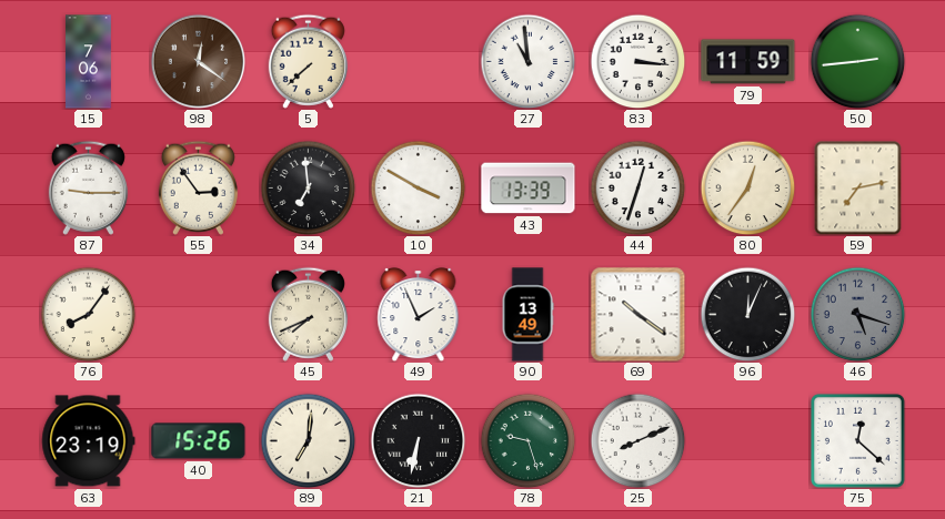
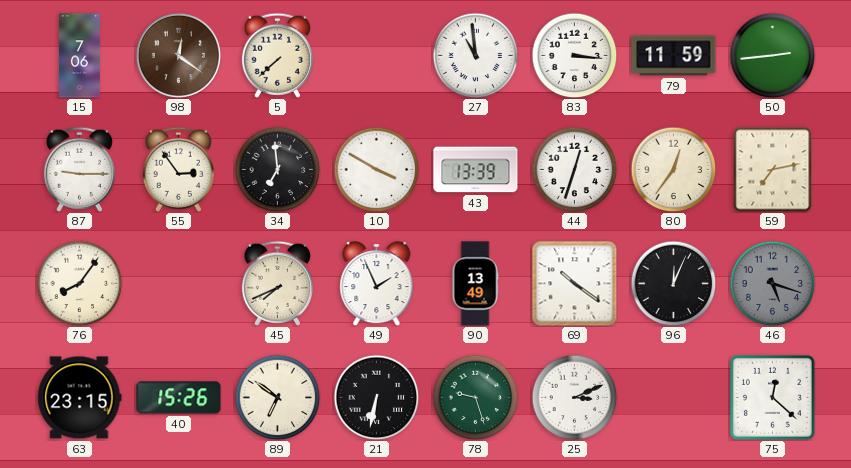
63: 23:19 -> 23:15
89: 7:01 -> 6:51
25: 8:11 -> 3:11
